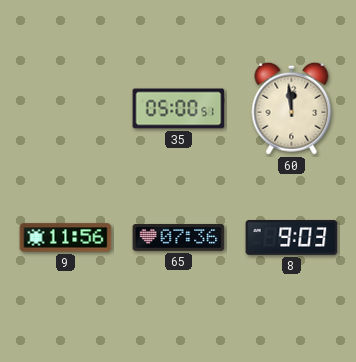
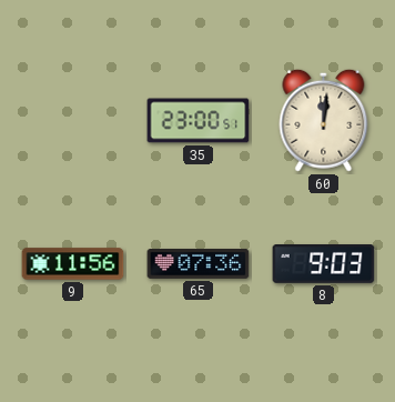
35: 05:00 -> 23:00
60: 11:59 -> 12:01
